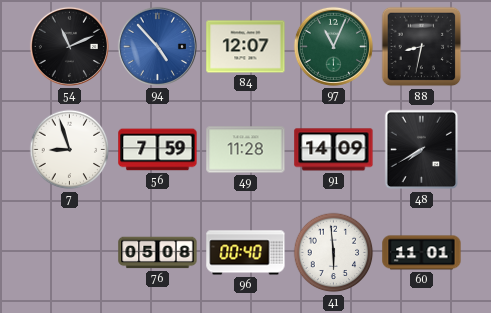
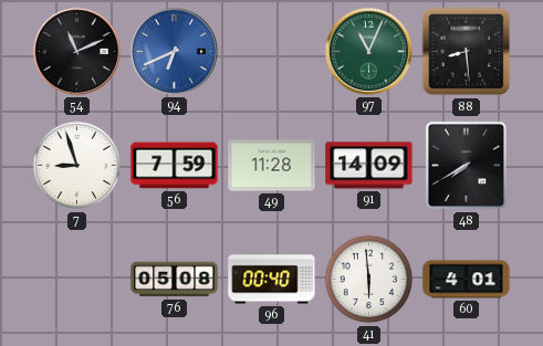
94: 4:53 -> 6:41
84: 12:07 -> none
88: 8:32 -> 8:29
60: 11:01 -> 4:01
